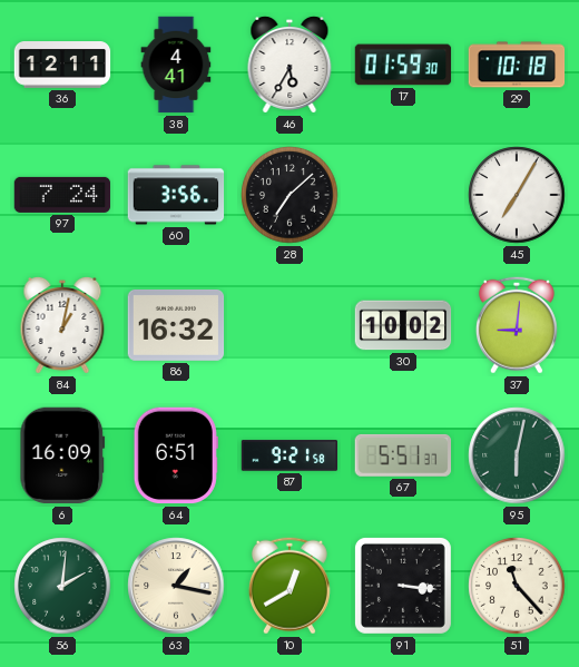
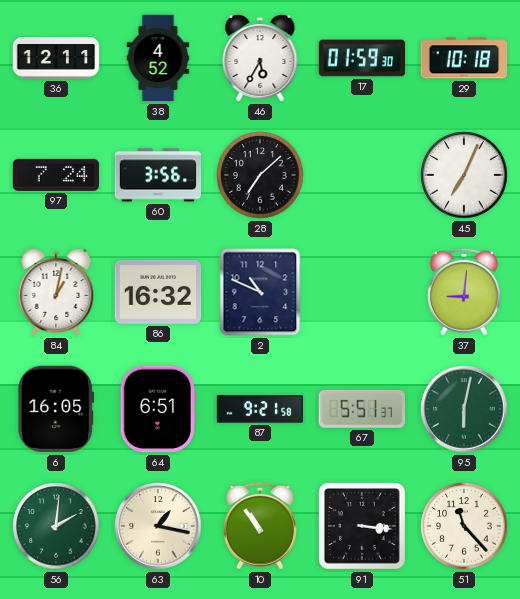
38: 4:41 -> 4:52
45: 7:05 -> 7:04
2: none -> 10:49
30: 10:02 -> none
6: 16:09 -> 16:05
10: 12:40 -> 10:54
